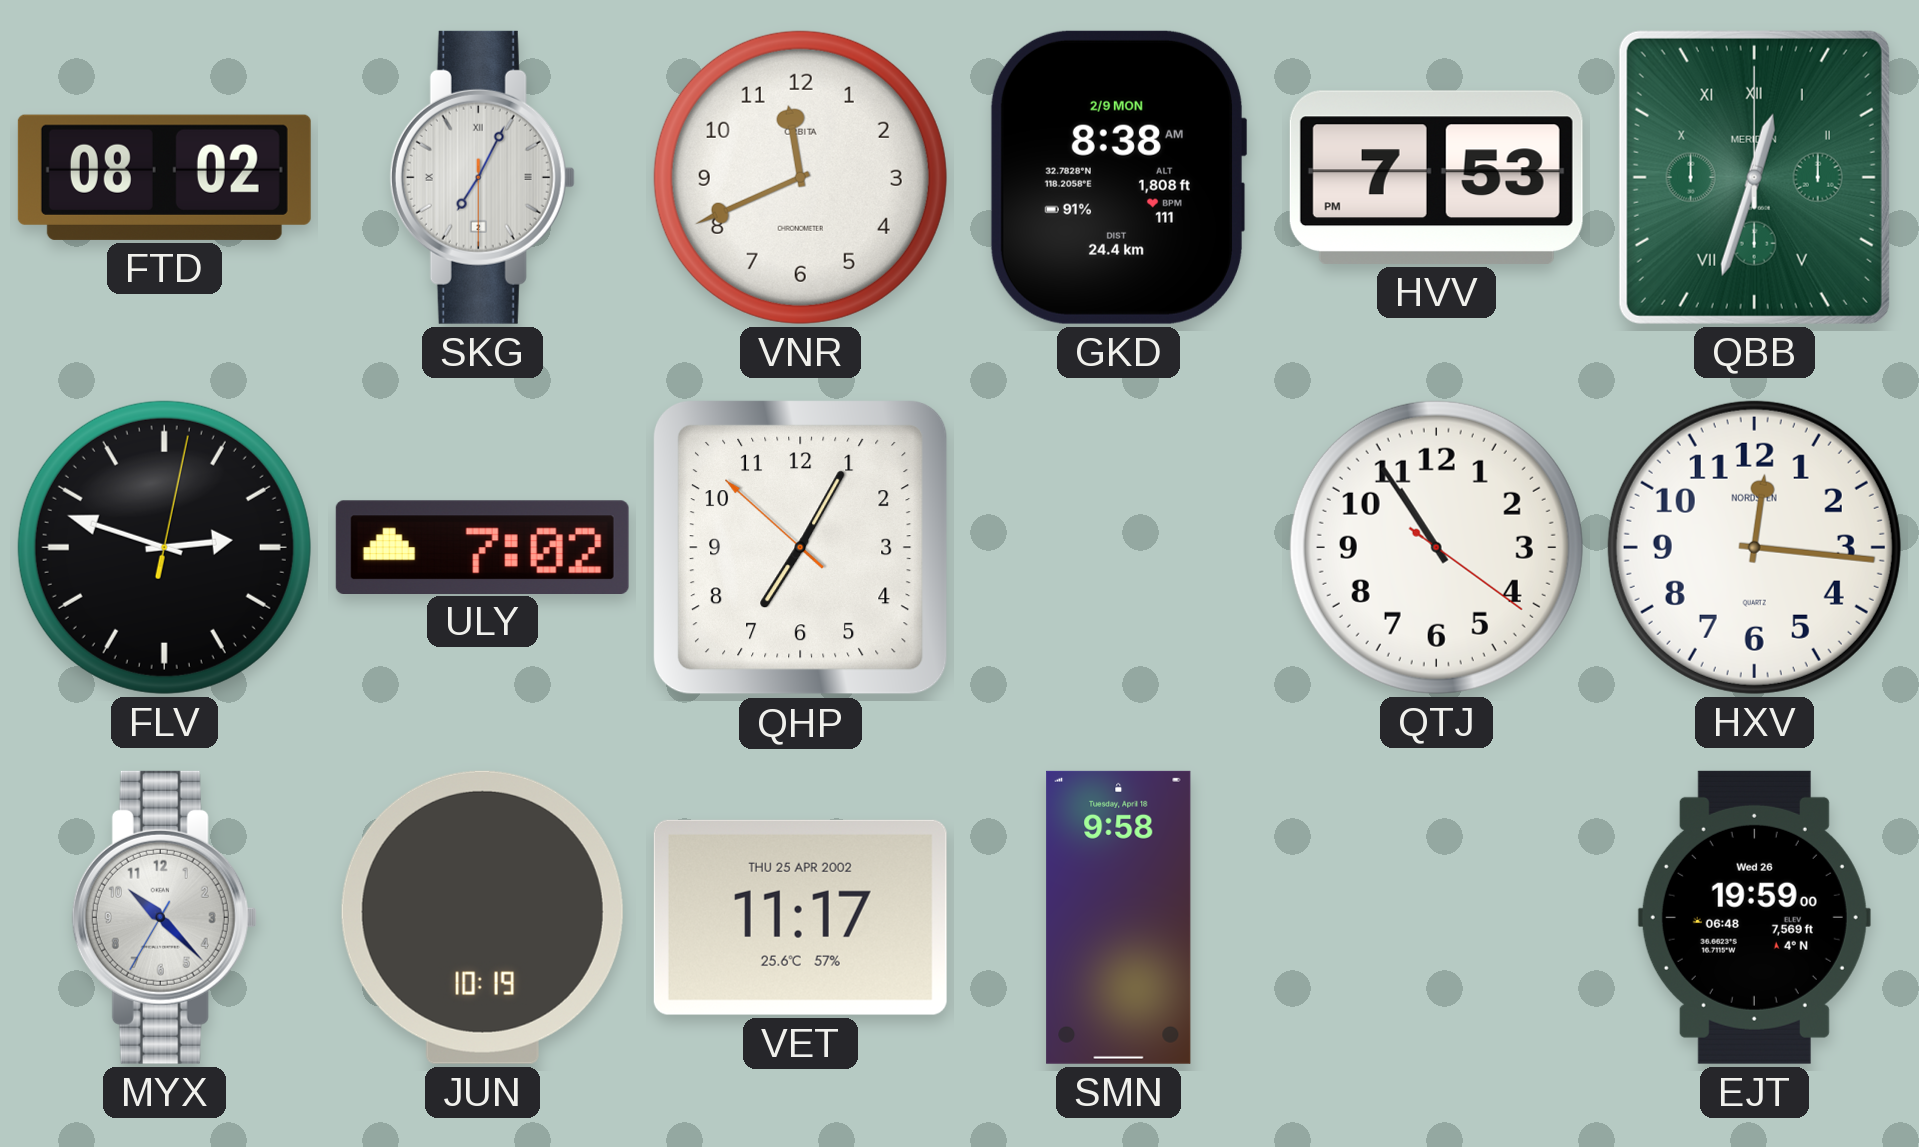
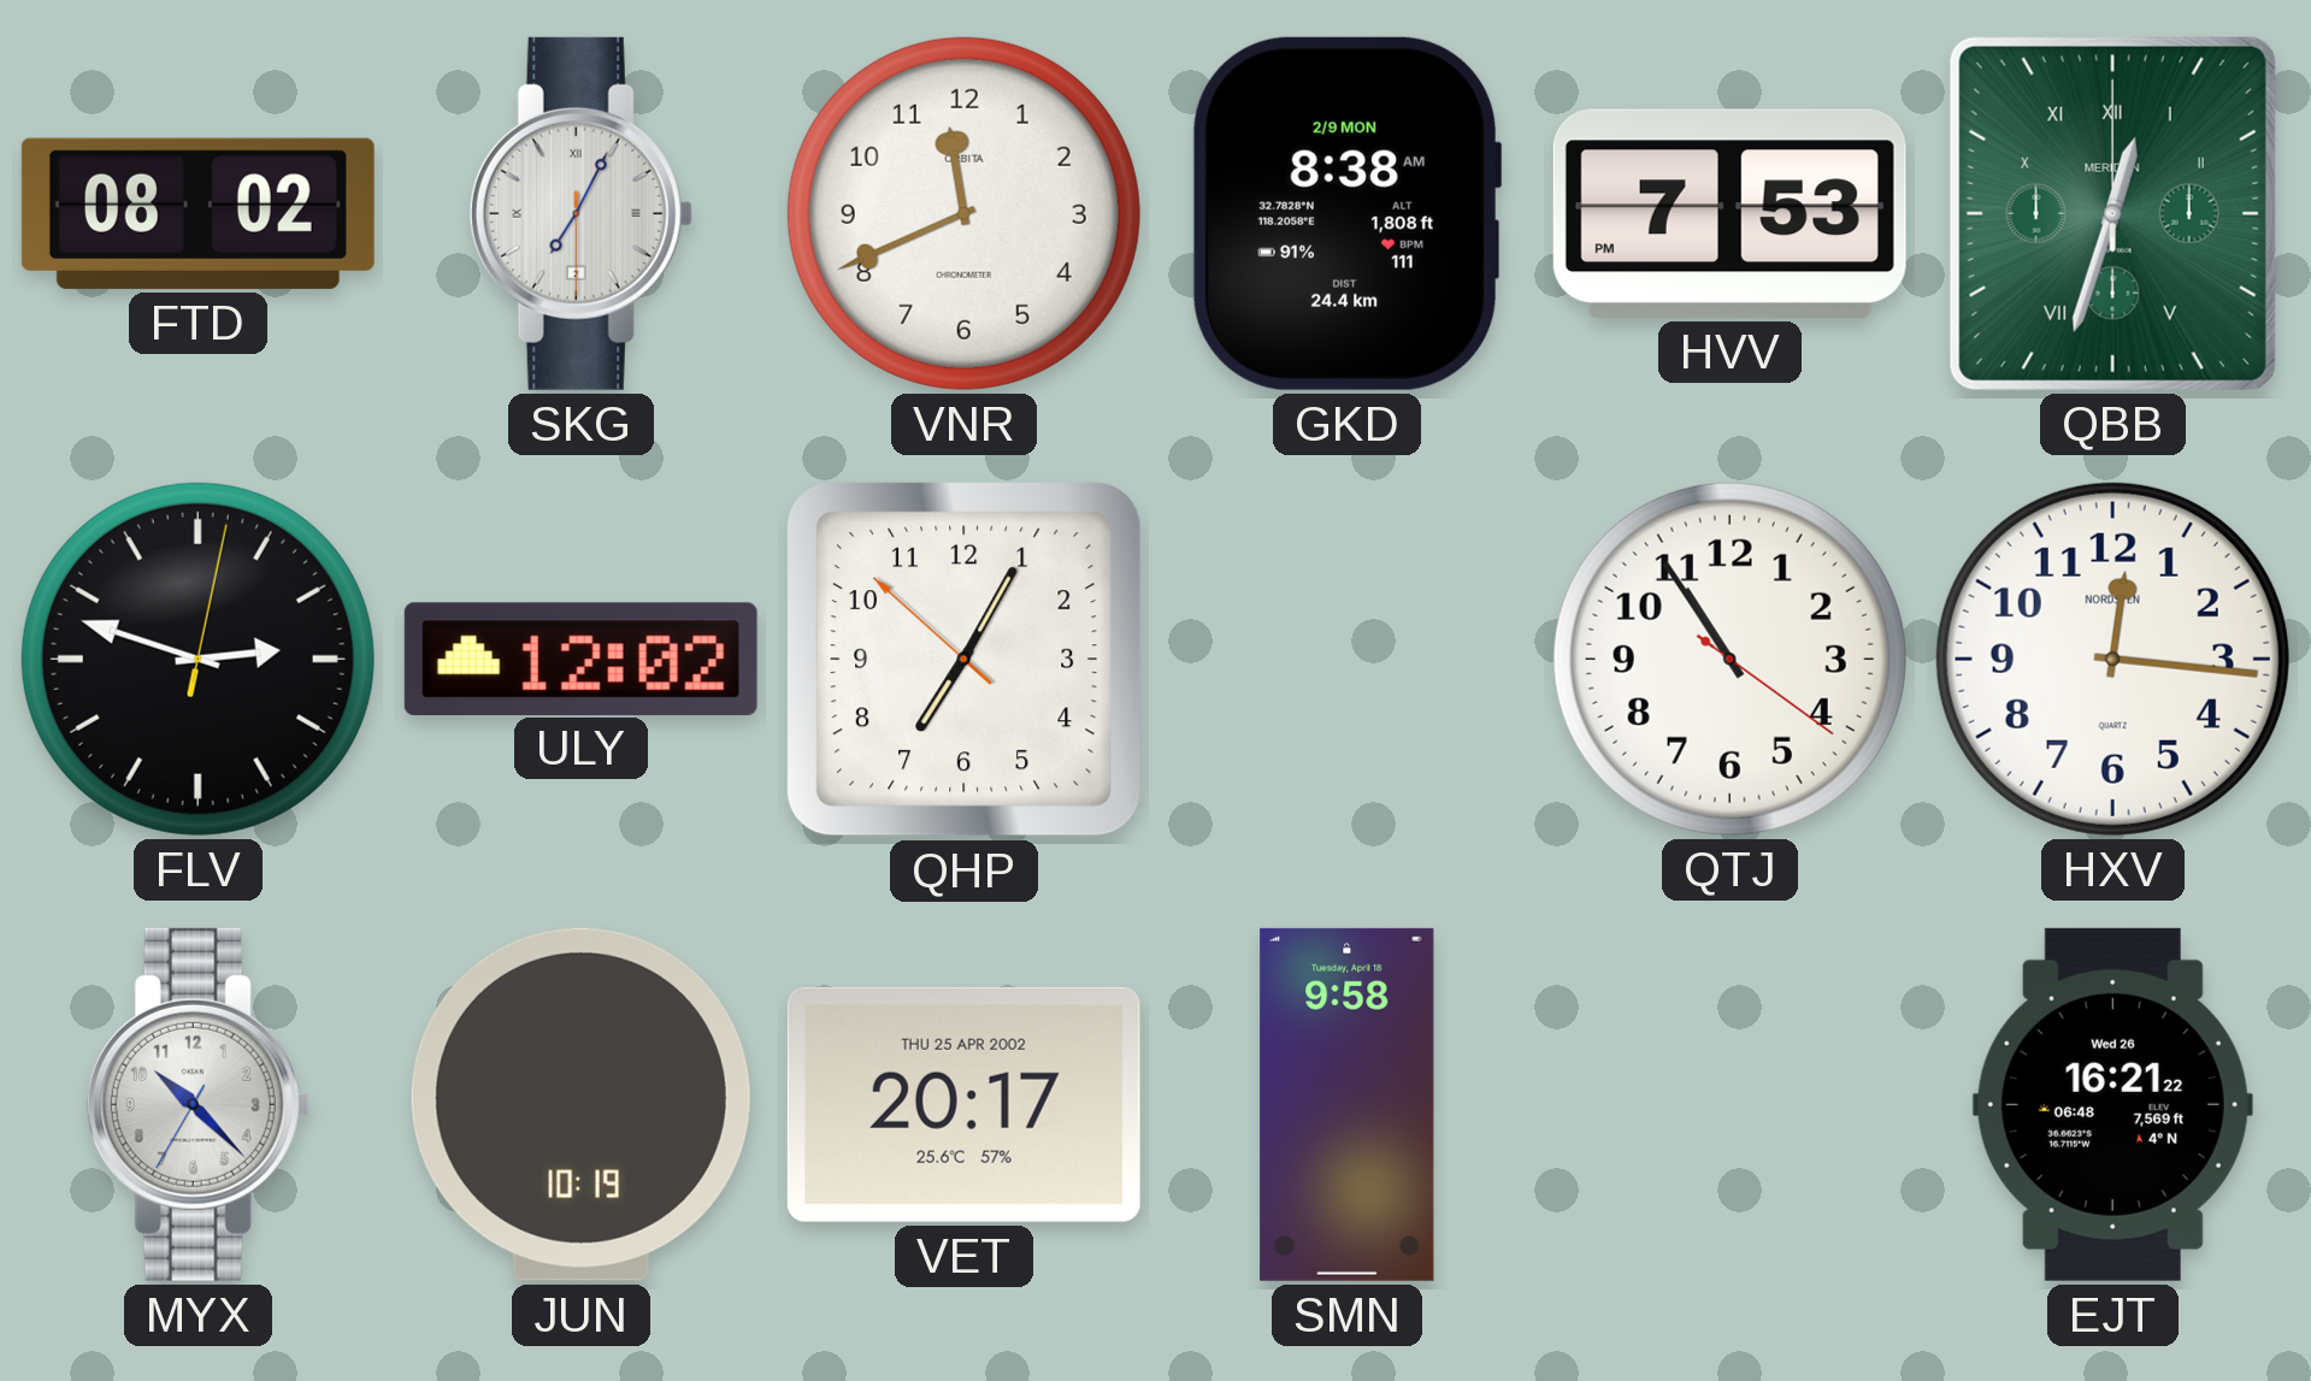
ULY: 7:02 -> 12:02
VET: 11:17 -> 20:17
EJT: 19:59 -> 16:21
